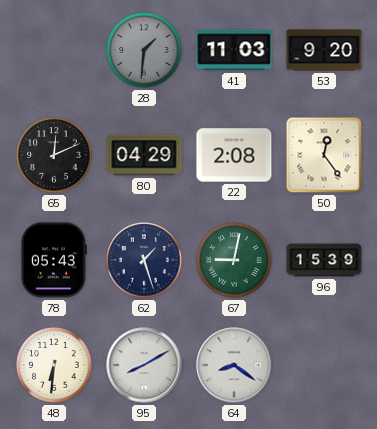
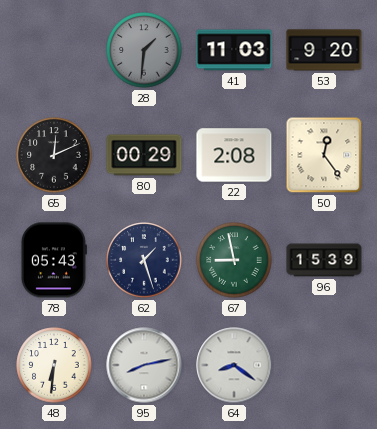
80: 04:29 -> 00:29
67: 9:02 -> 8:58
95: 8:10 -> 8:13
